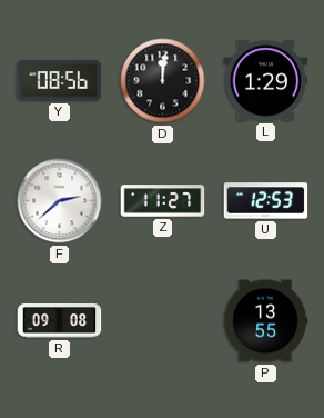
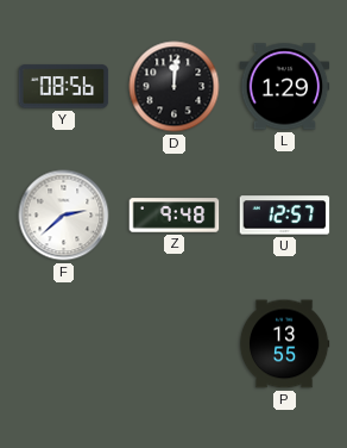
Z: 11:27 -> 9:48
U: 12:53 -> 12:57
R: 09:08 -> none
